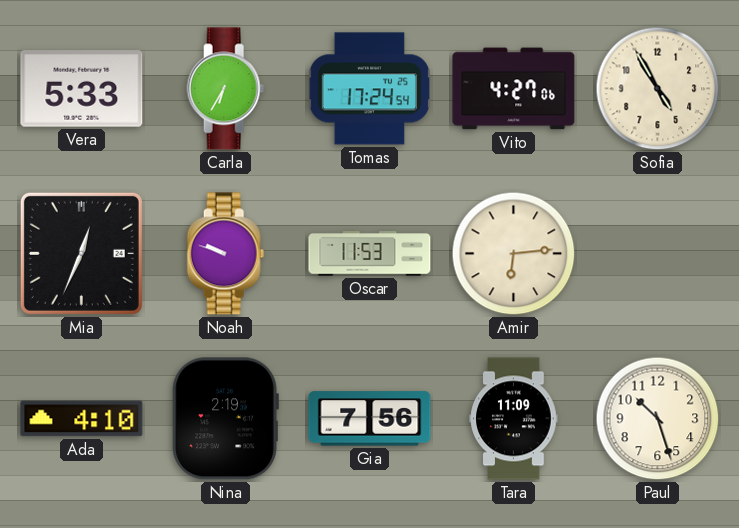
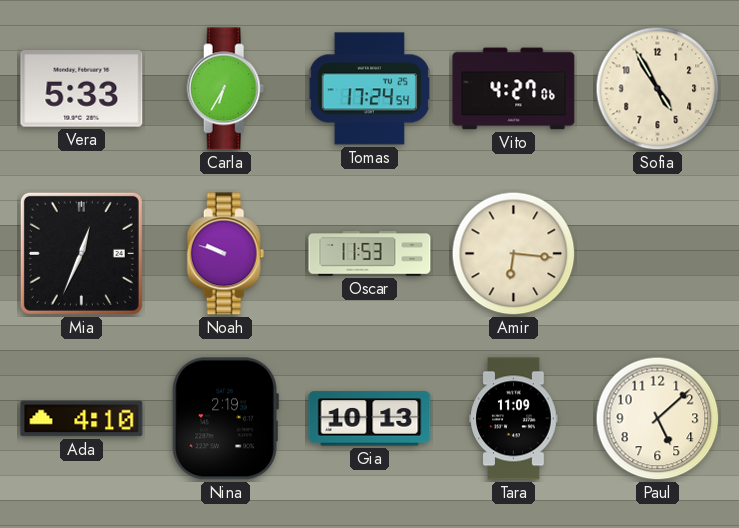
Amir: 6:14 -> 6:16
Gia: 7:56 -> 10:13
Paul: 10:27 -> 5:08
